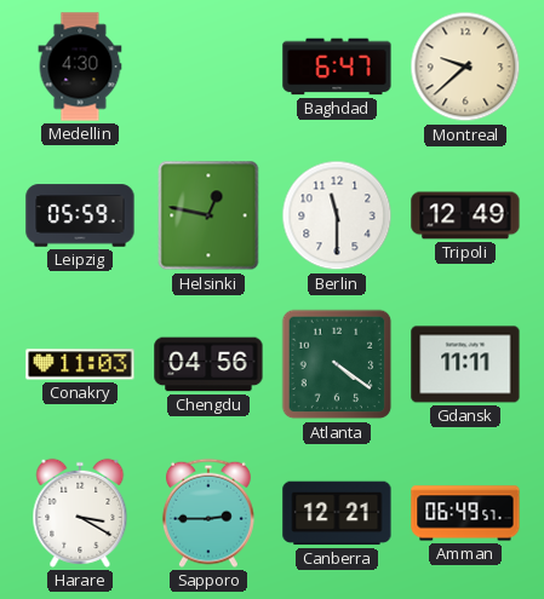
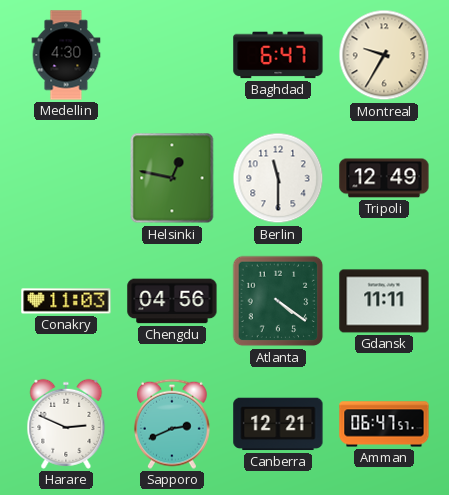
Montreal: 9:38 -> 9:35
Leipzig: 05:59 -> none
Harare: 3:20 -> 2:49
Sapporo: 2:45 -> 2:41
Amman: 06:49 -> 06:47
